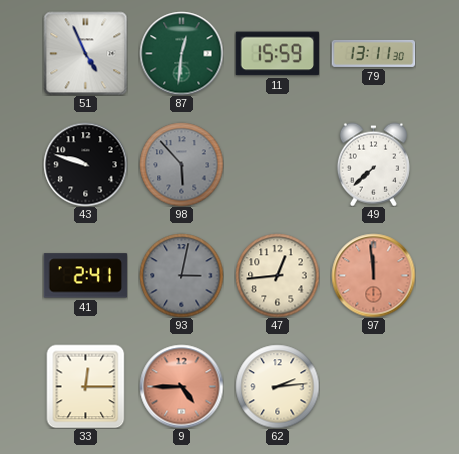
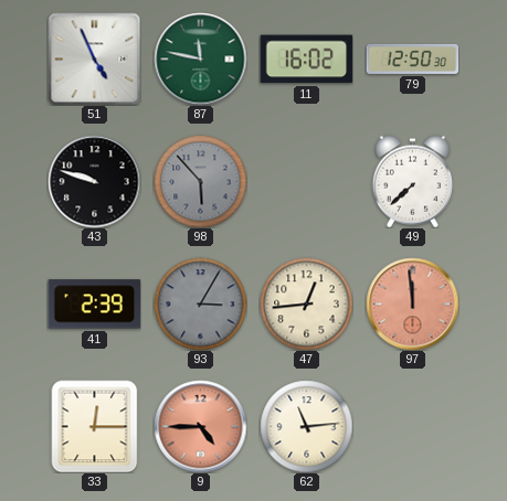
87: 12:31 -> 11:47
11: 15:59 -> 16:02
79: 13:11 -> 12:50
41: 2:41 -> 2:39
93: 3:02 -> 3:05
62: 2:14 -> 11:14
